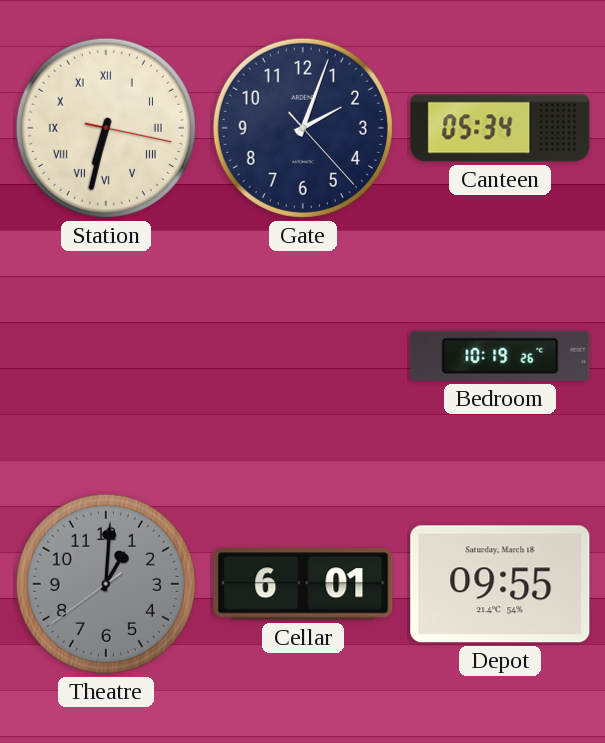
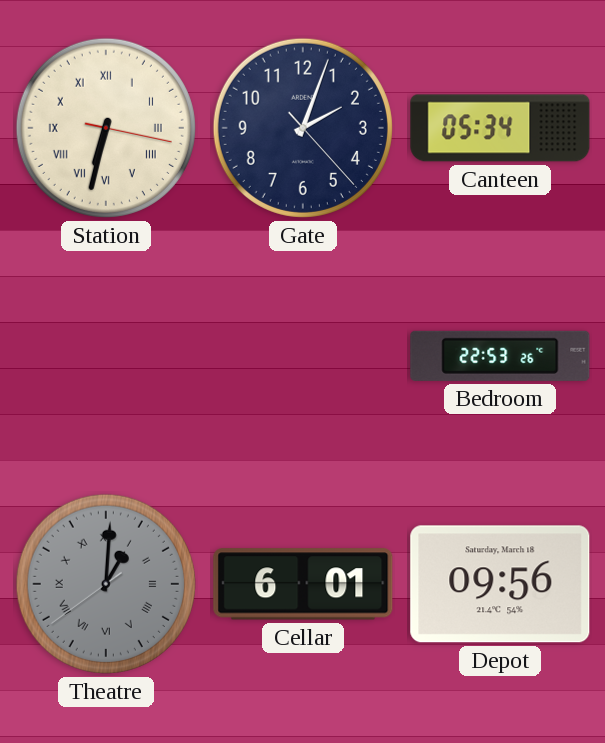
Bedroom: 10:19 -> 22:53
Theatre numerals: Arabic -> Roman
Depot: 09:55 -> 09:56
